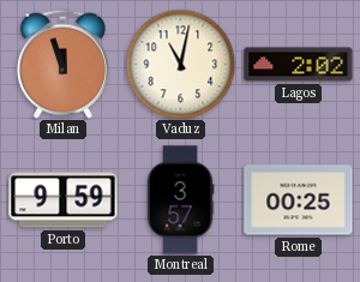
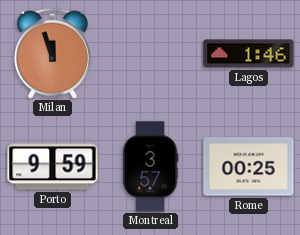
Vaduz: 11:02 -> none
Lagos: 2:02 -> 1:46
